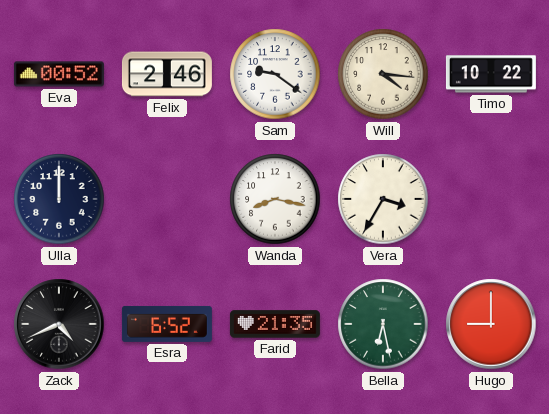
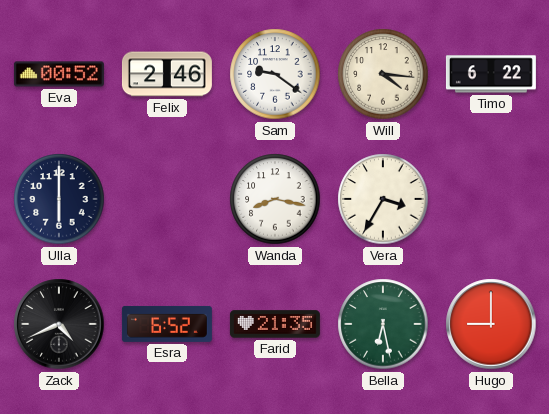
Timo: 10:22 -> 6:22
Ulla: 12:00 -> 6:00
